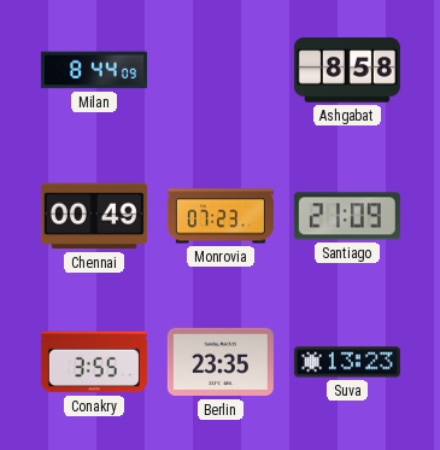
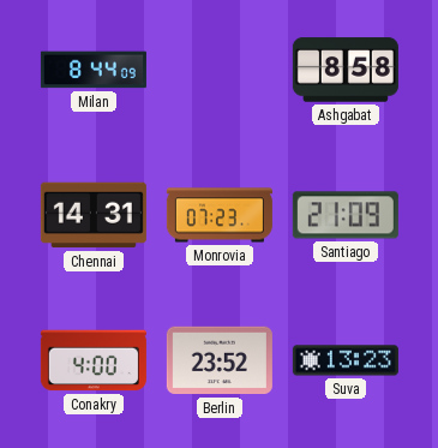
Chennai: 00:49 -> 14:31
Conakry: 3:55 -> 4:00
Berlin: 23:35 -> 23:52
